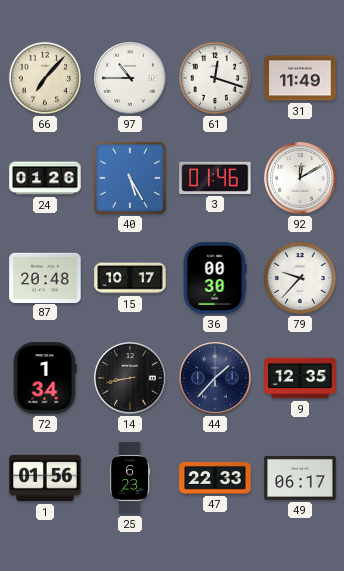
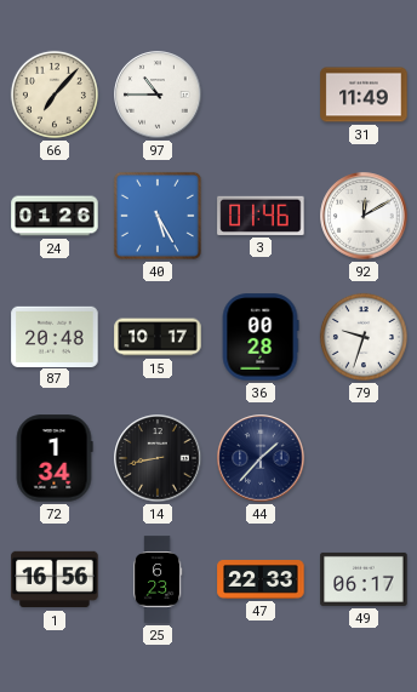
61: 12:18 -> none
36: 00:30 -> 00:28
79: 9:37 -> 9:33
9: 12:35 -> none
1: 01:56 -> 16:56
